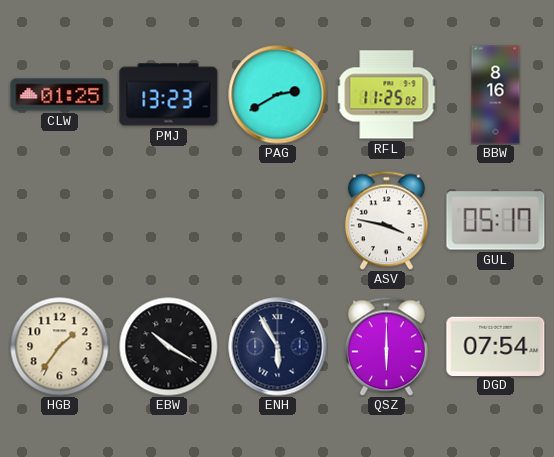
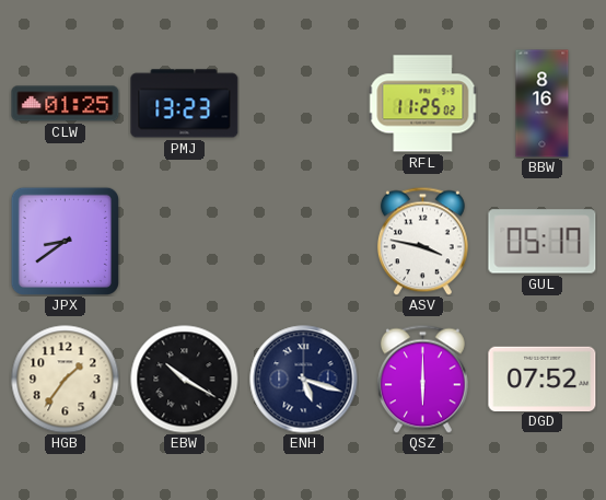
PAG: 2:40 -> none
JPX: none -> 8:39
ENH: 5:55 -> 5:18
DGD: 07:54 -> 07:52
